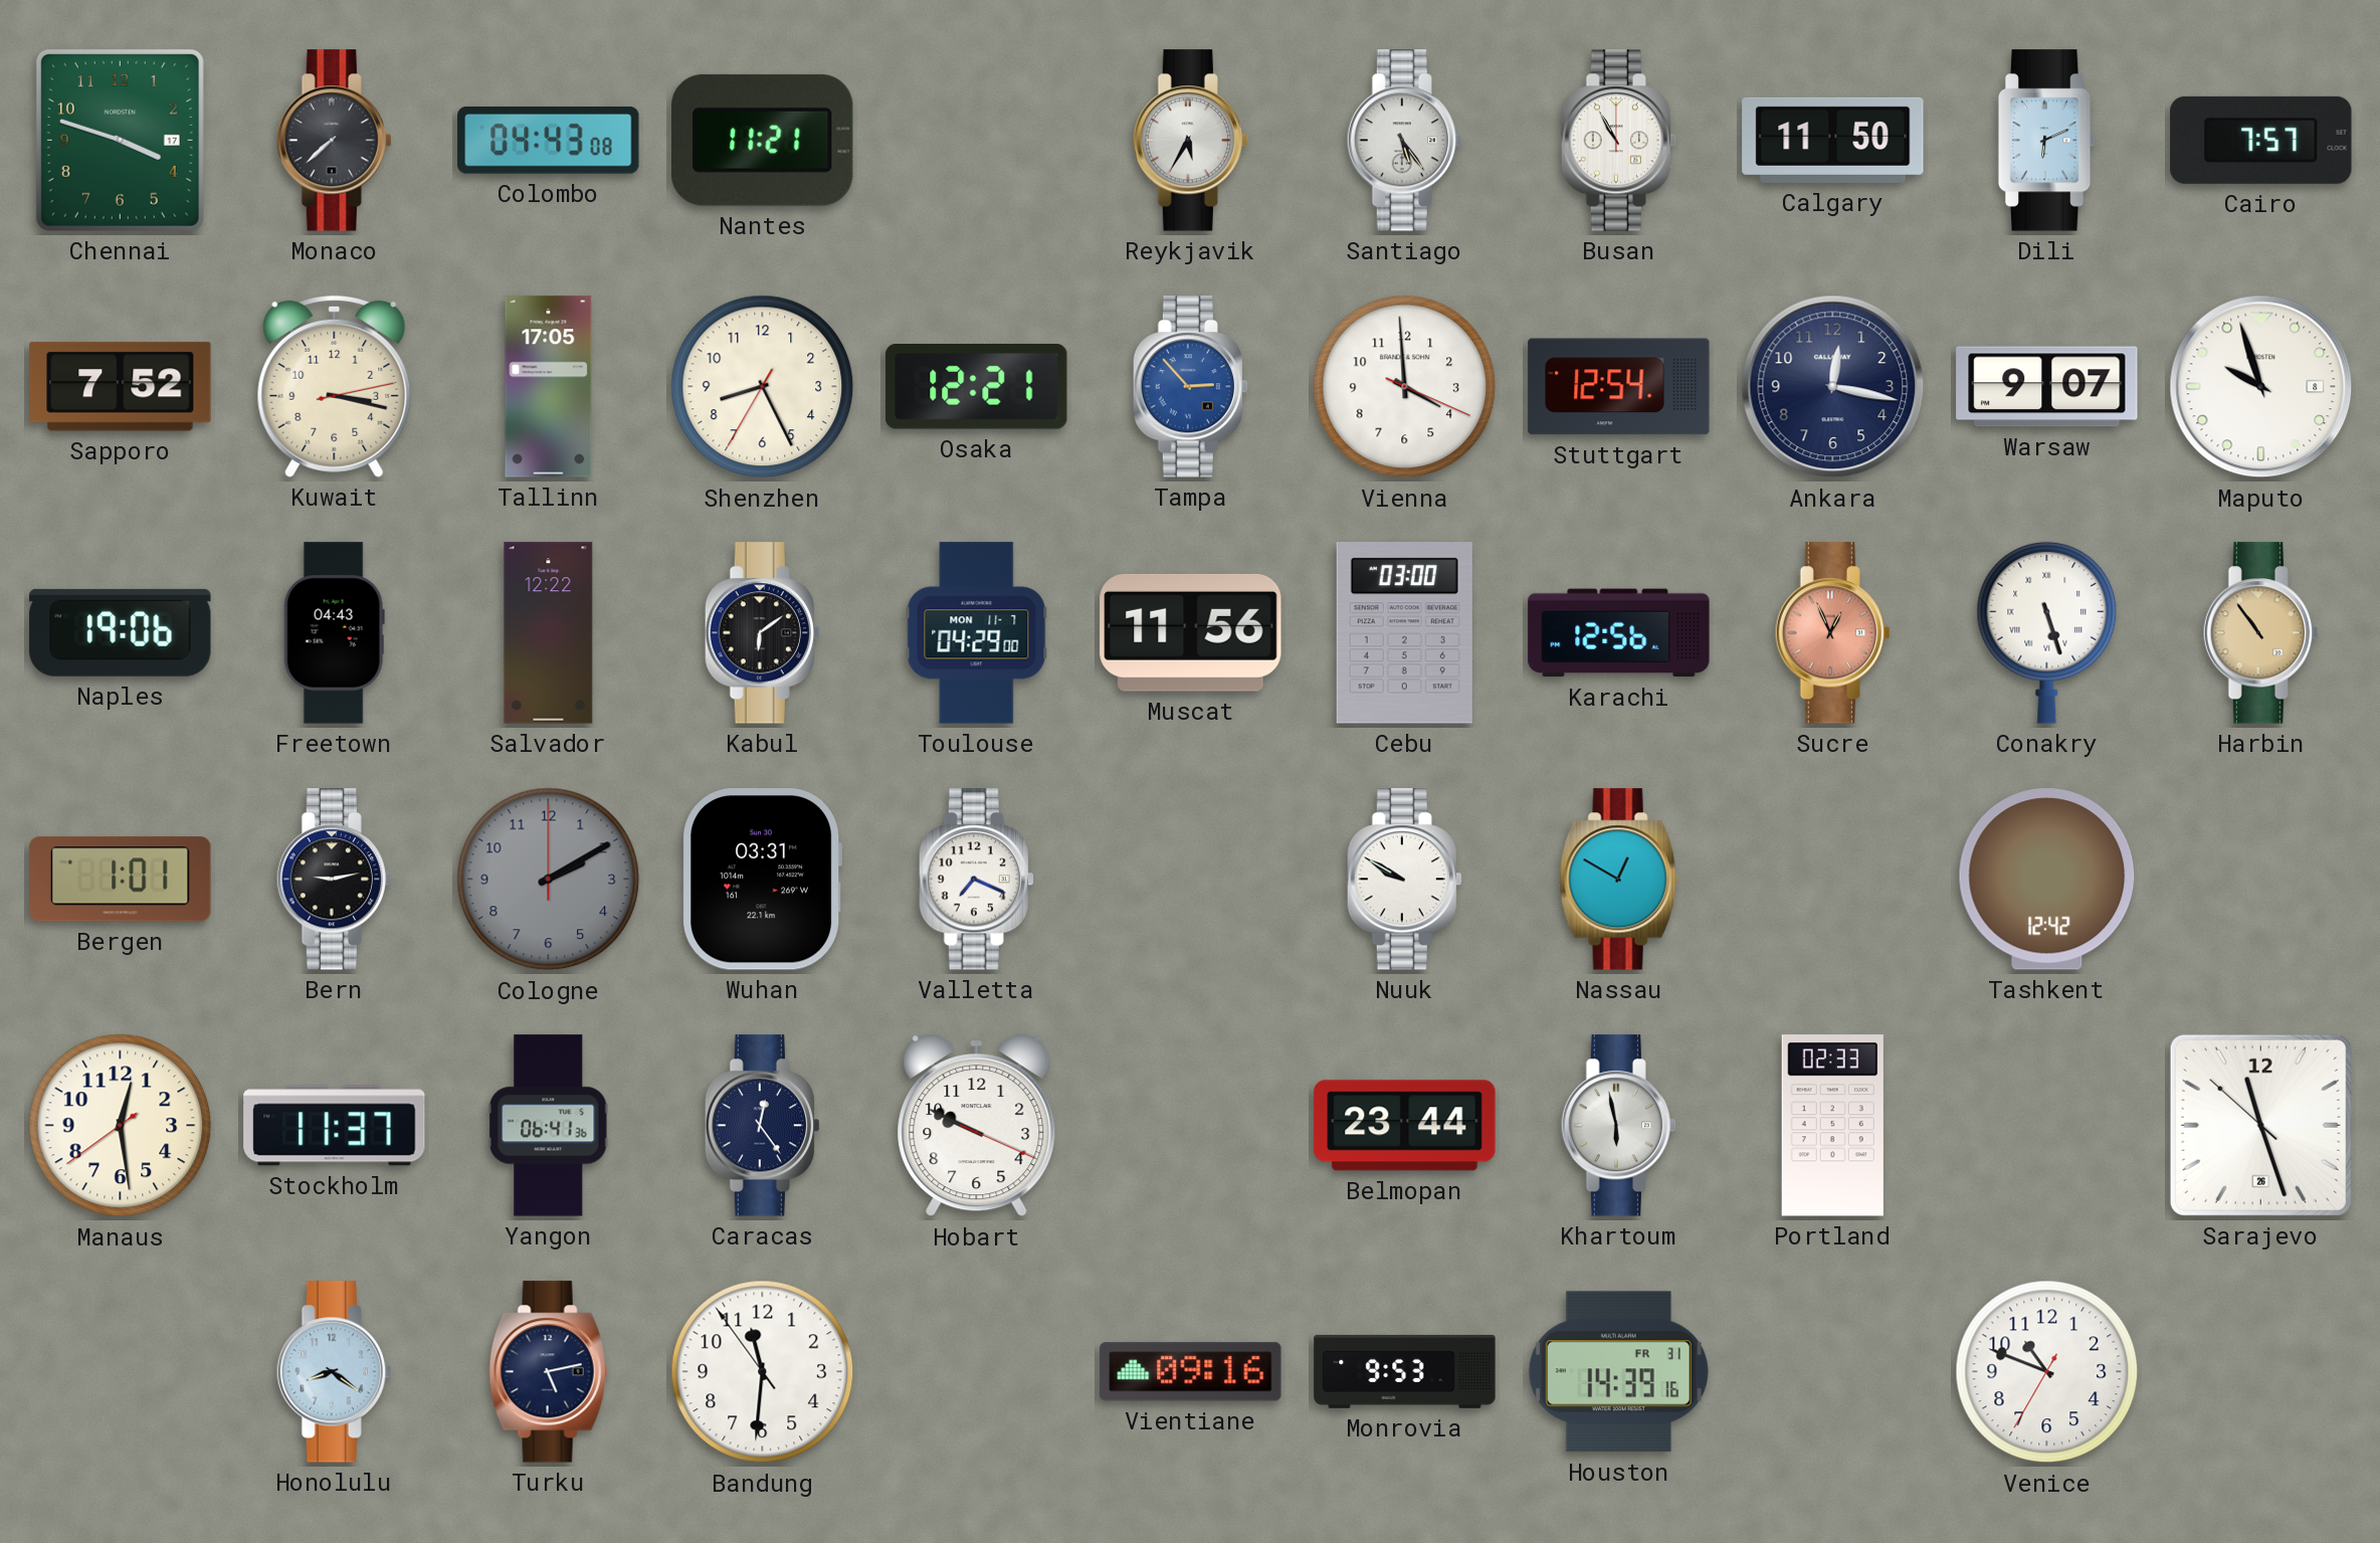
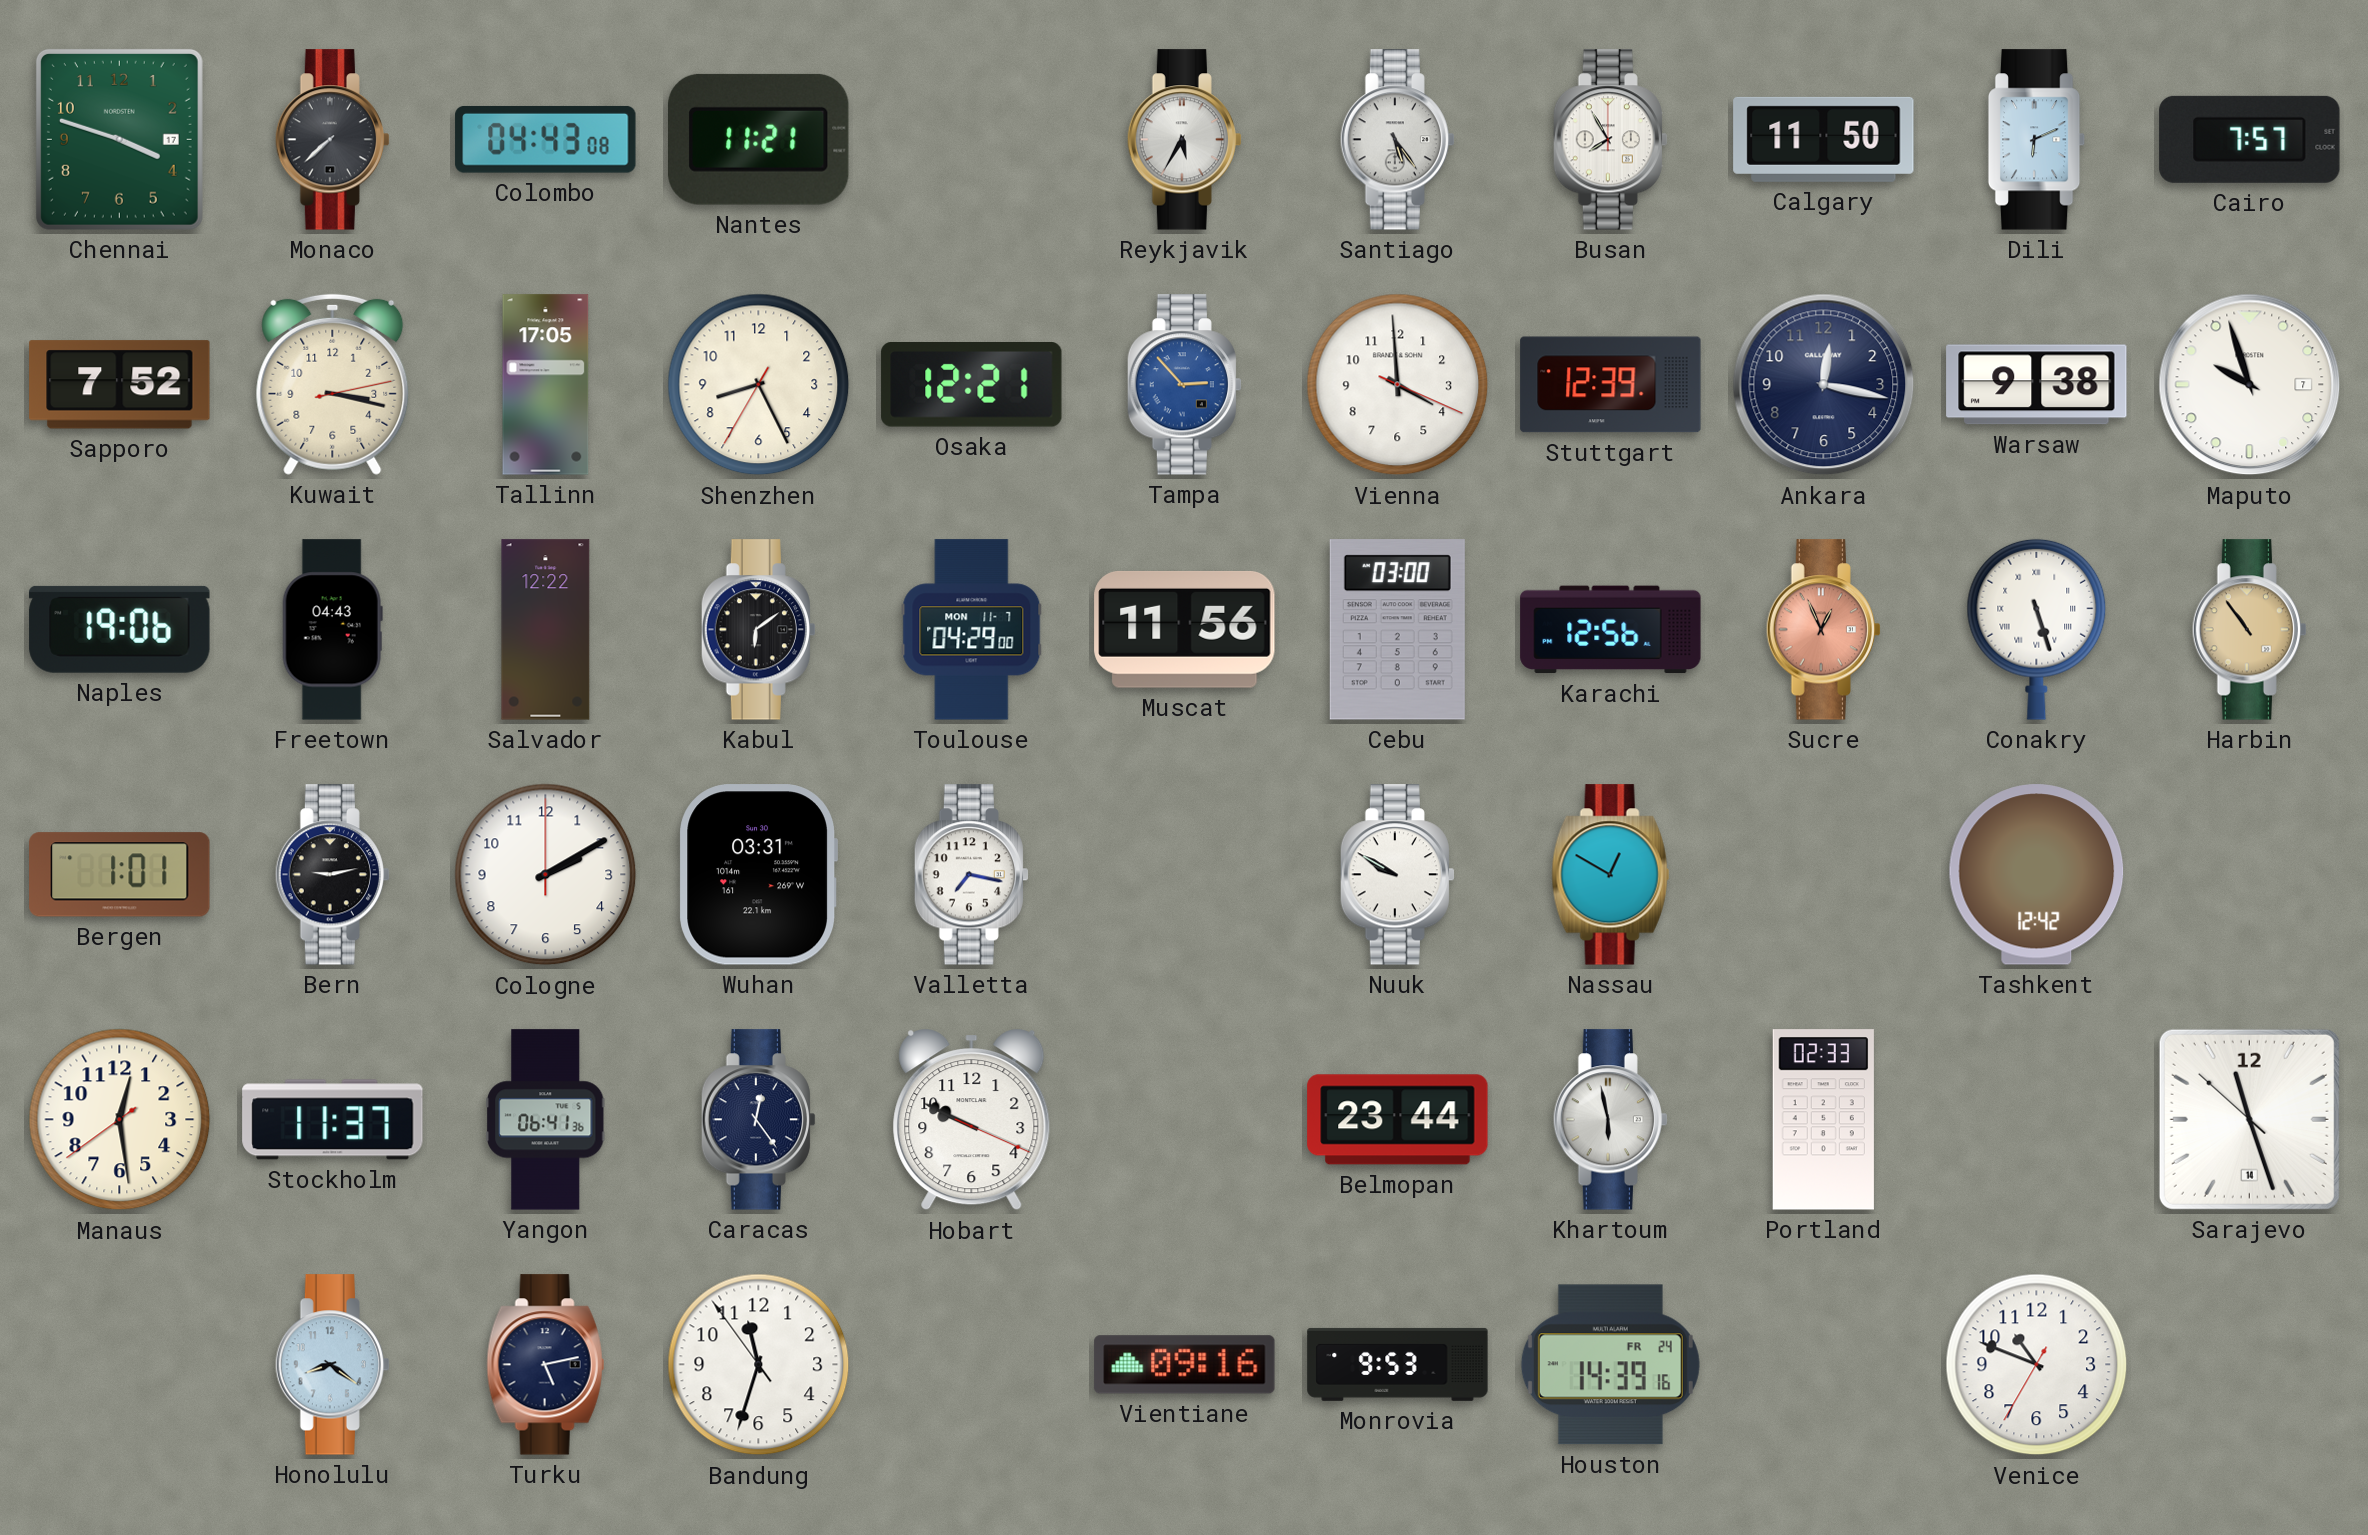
Busan: 10:55 -> 7:55
Stuttgart: 12:54 -> 12:39
Warsaw: 9:07 -> 9:38
Maputo date: 8 -> 7
Cologne dial: grey -> white
Valletta: 7:19 -> 7:17
Sarajevo date: 26 -> 14
Bandung: 11:30 -> 11:32
Houston date: FR 31 -> FR 24
